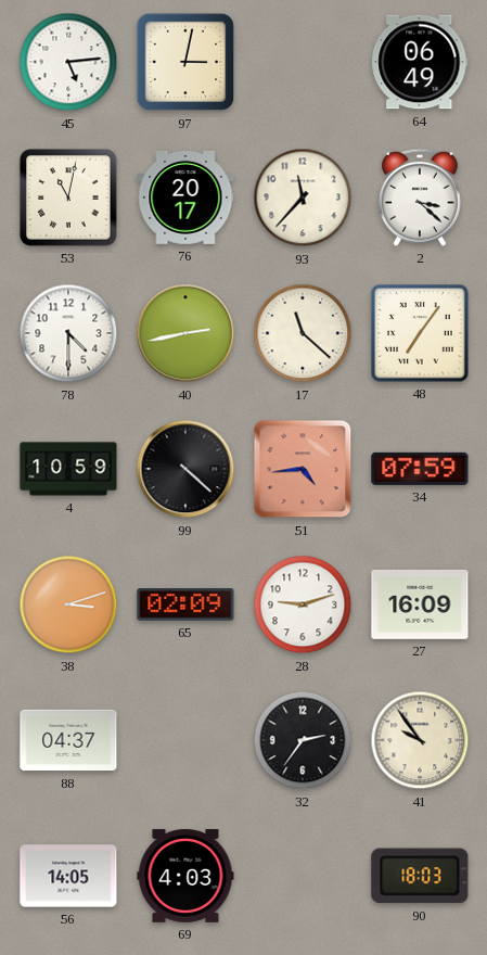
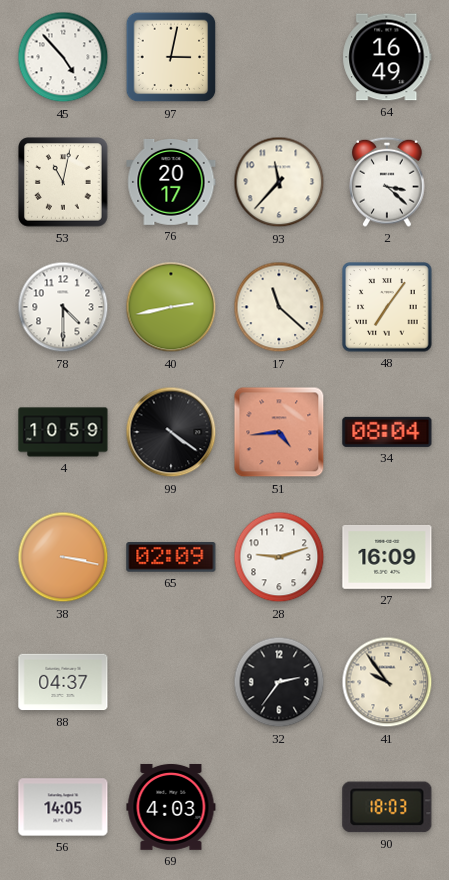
45: 5:14 -> 4:53
64: 06:49 -> 16:49
99: 4:22 -> 4:21
34: 07:59 -> 08:04
38: 3:12 -> 3:17
